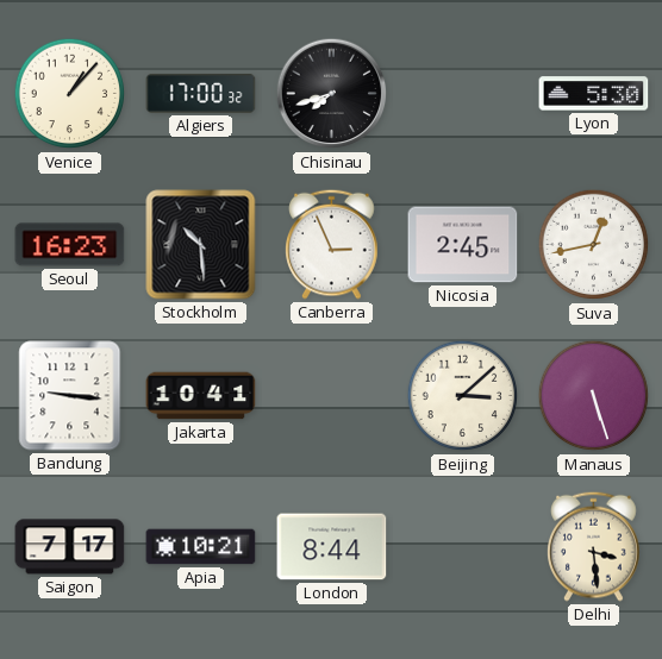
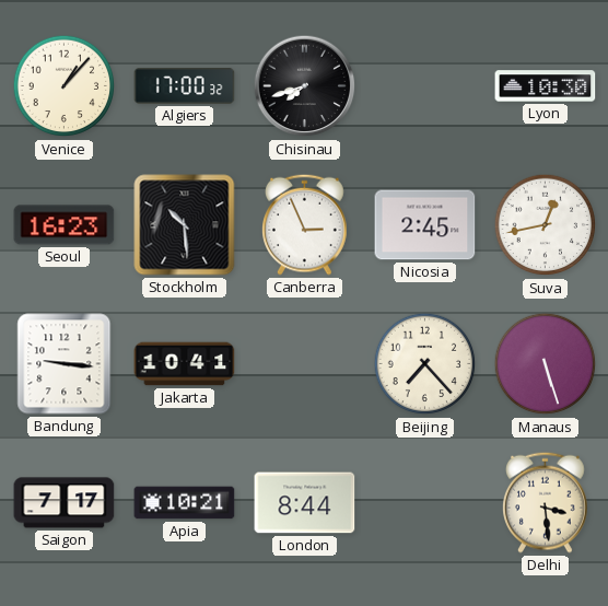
Lyon: 5:30 -> 10:30
Beijing: 3:08 -> 7:23
